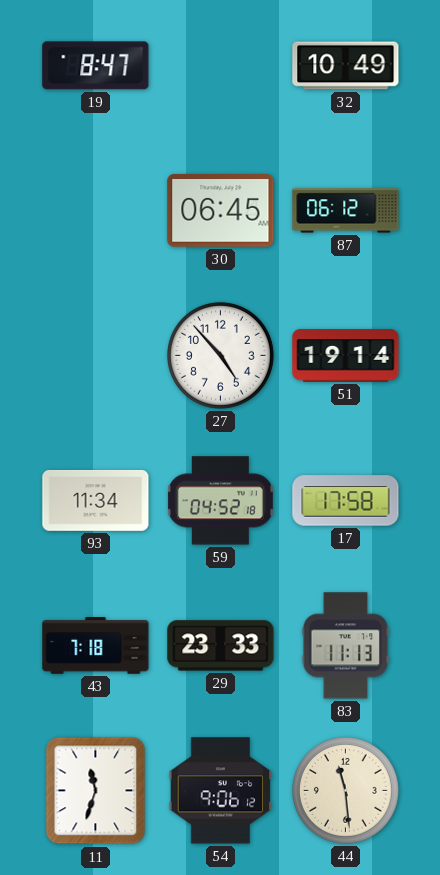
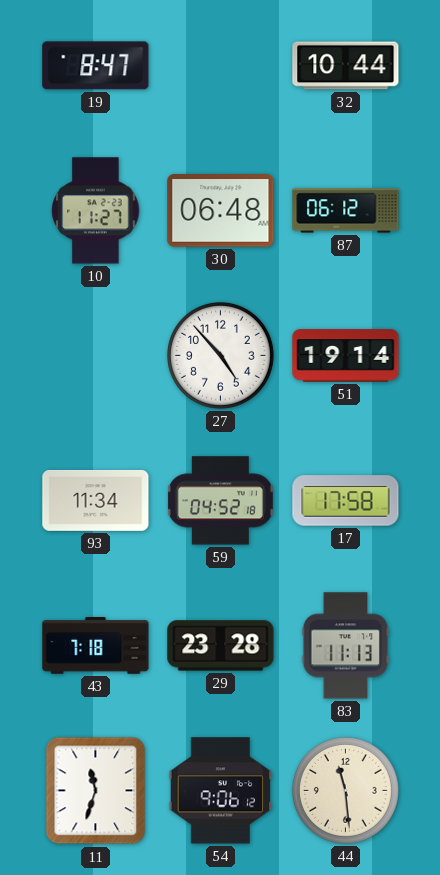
32: 10:49 -> 10:44
10: none -> 11:27
30: 06:45 -> 06:48
29: 23:33 -> 23:28
